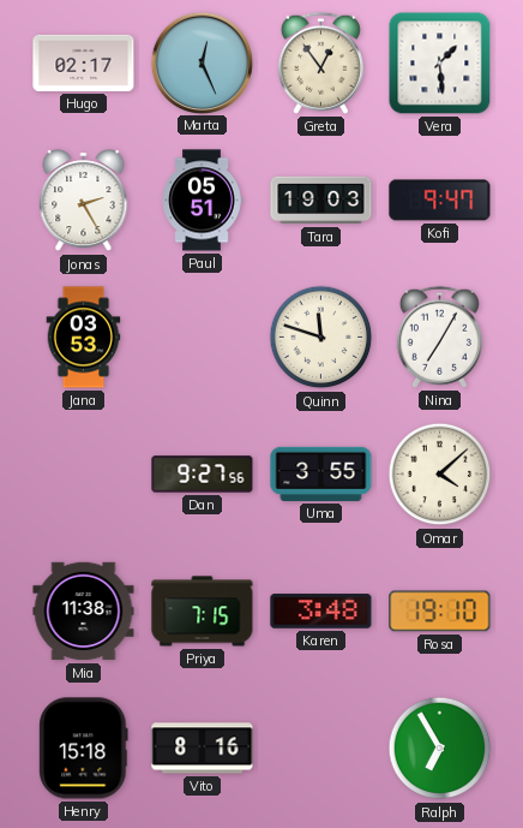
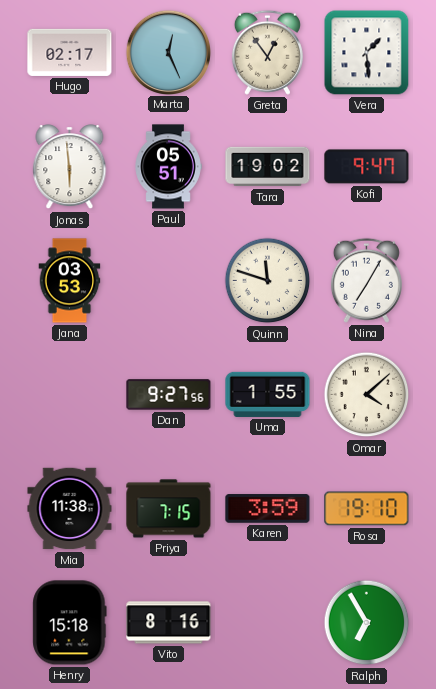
Jonas: 2:25 -> 5:59
Tara: 19:03 -> 19:02
Uma: 3:55 -> 1:55
Karen: 3:48 -> 3:59
